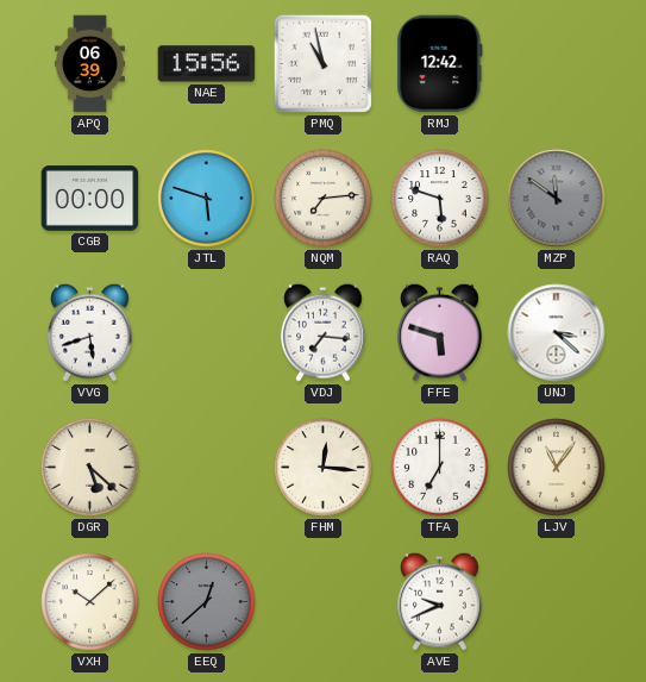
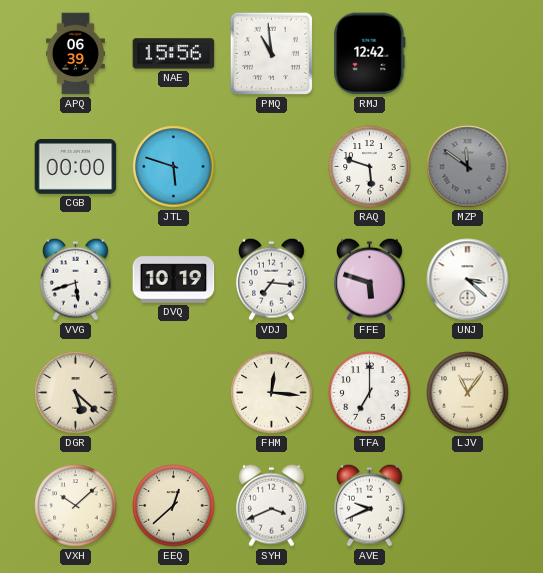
PMQ: 10:58 -> 10:59
NQM: 7:14 -> none
DVQ: none -> 10:19
EEQ dial: grey -> cream
SYH: none -> 3:41
